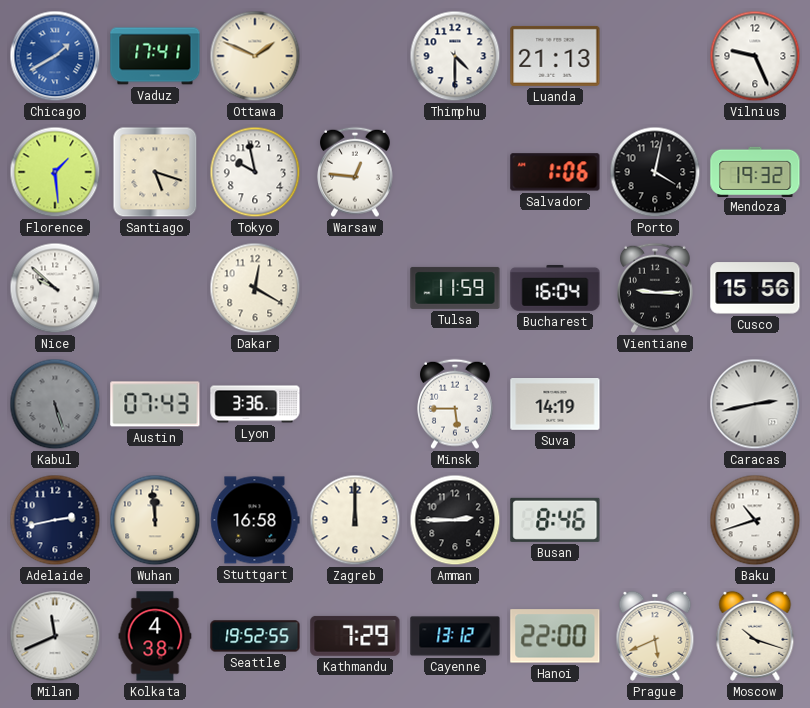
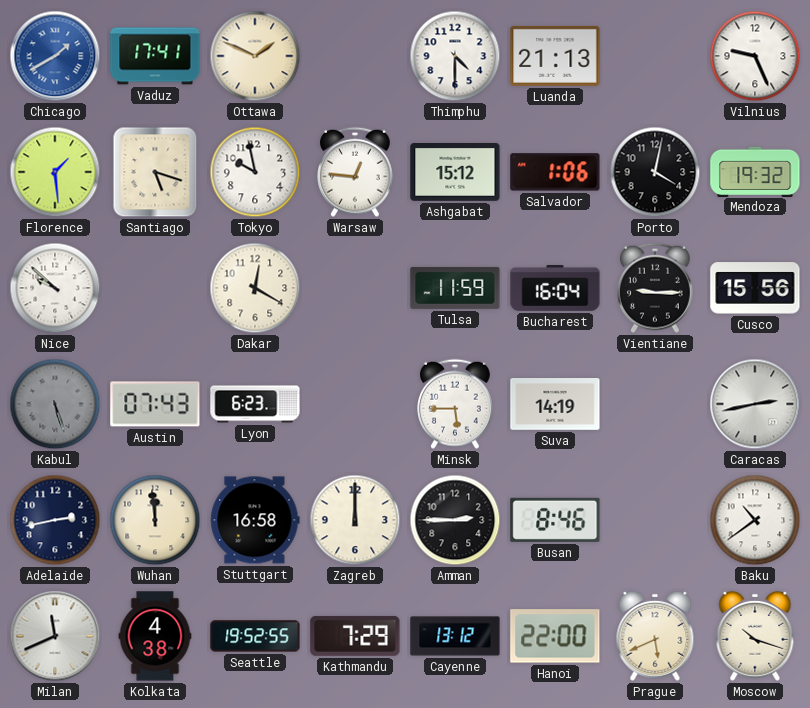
Ashgabat: none -> 15:12
Lyon: 3:36 -> 6:23
Baku: 10:42 -> 10:39
